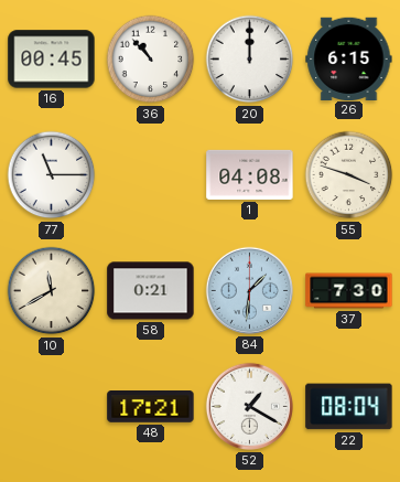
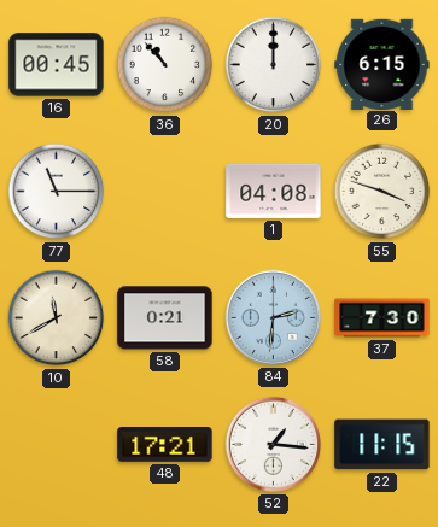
84: 1:31 -> 2:31
52: 1:20 -> 1:16
22: 08:04 -> 11:15
